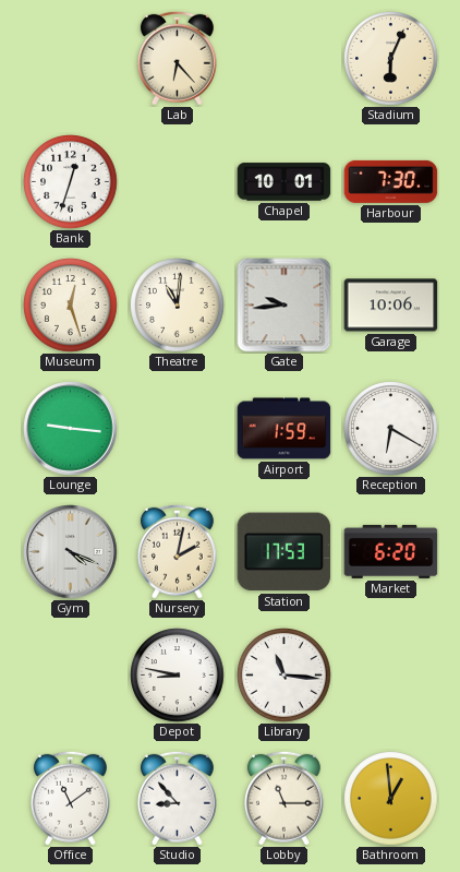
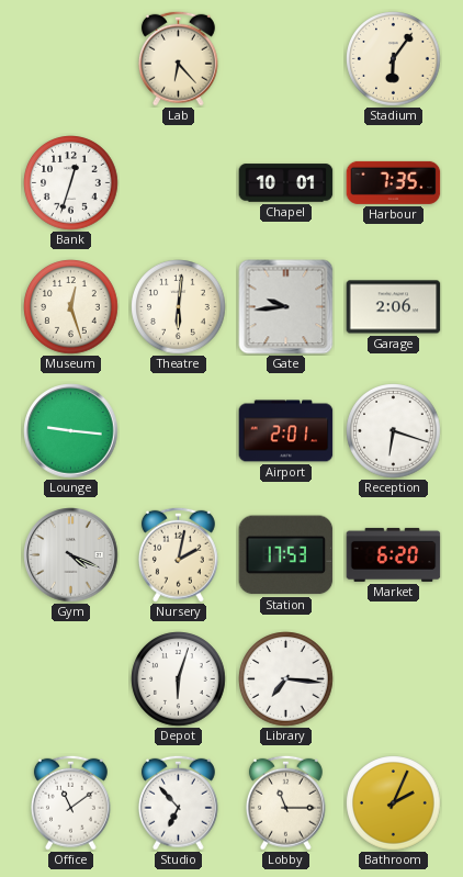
Stadium: 6:04 -> 6:06
Harbour: 7:30 -> 7:35
Theatre: 11:01 -> 6:01
Garage: 10:06 -> 2:06
Airport: 1:59 -> 2:01
Reception: 6:20 -> 6:18
Depot: 8:47 -> 6:03
Library: 11:16 -> 7:16
Studio: 8:53 -> 6:53
Bathroom: 12:59 -> 2:04
